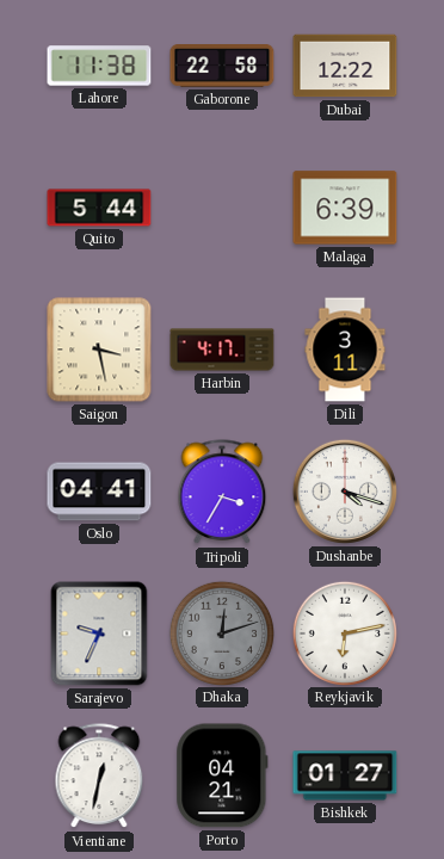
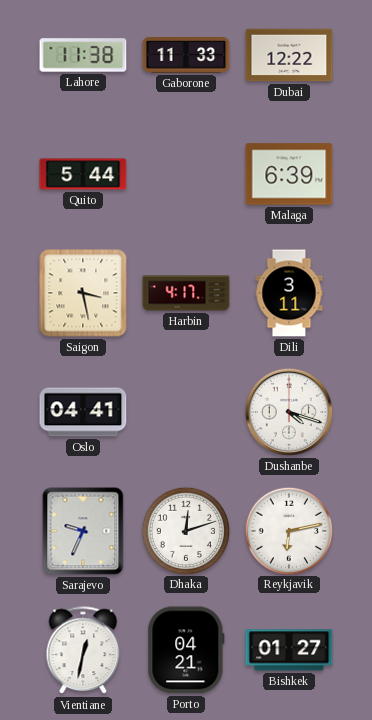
Gaborone: 22:58 -> 11:33
Tripoli: 3:35 -> none
Dhaka dial: grey -> white
